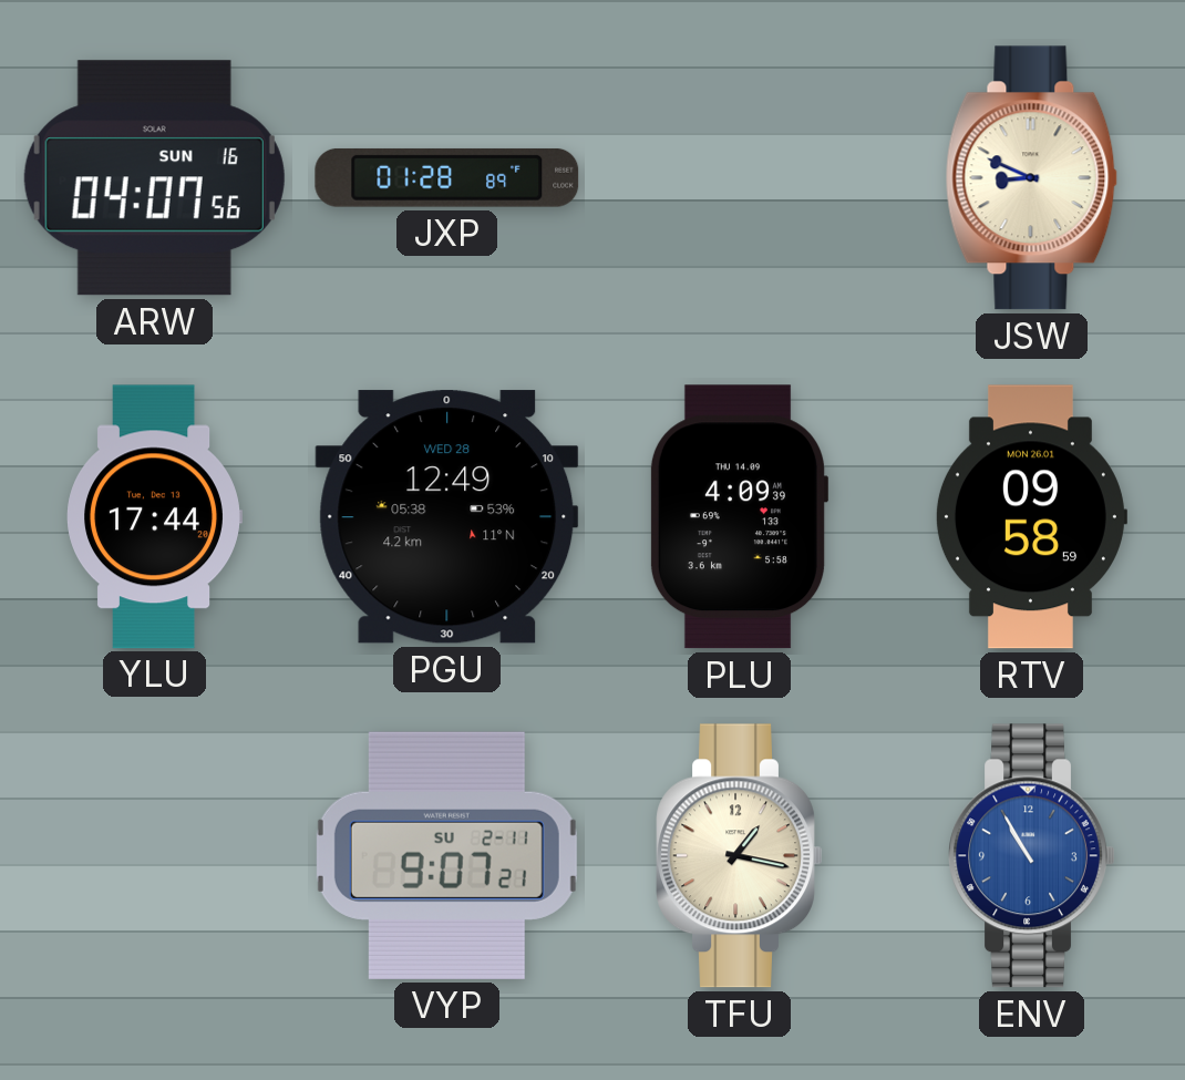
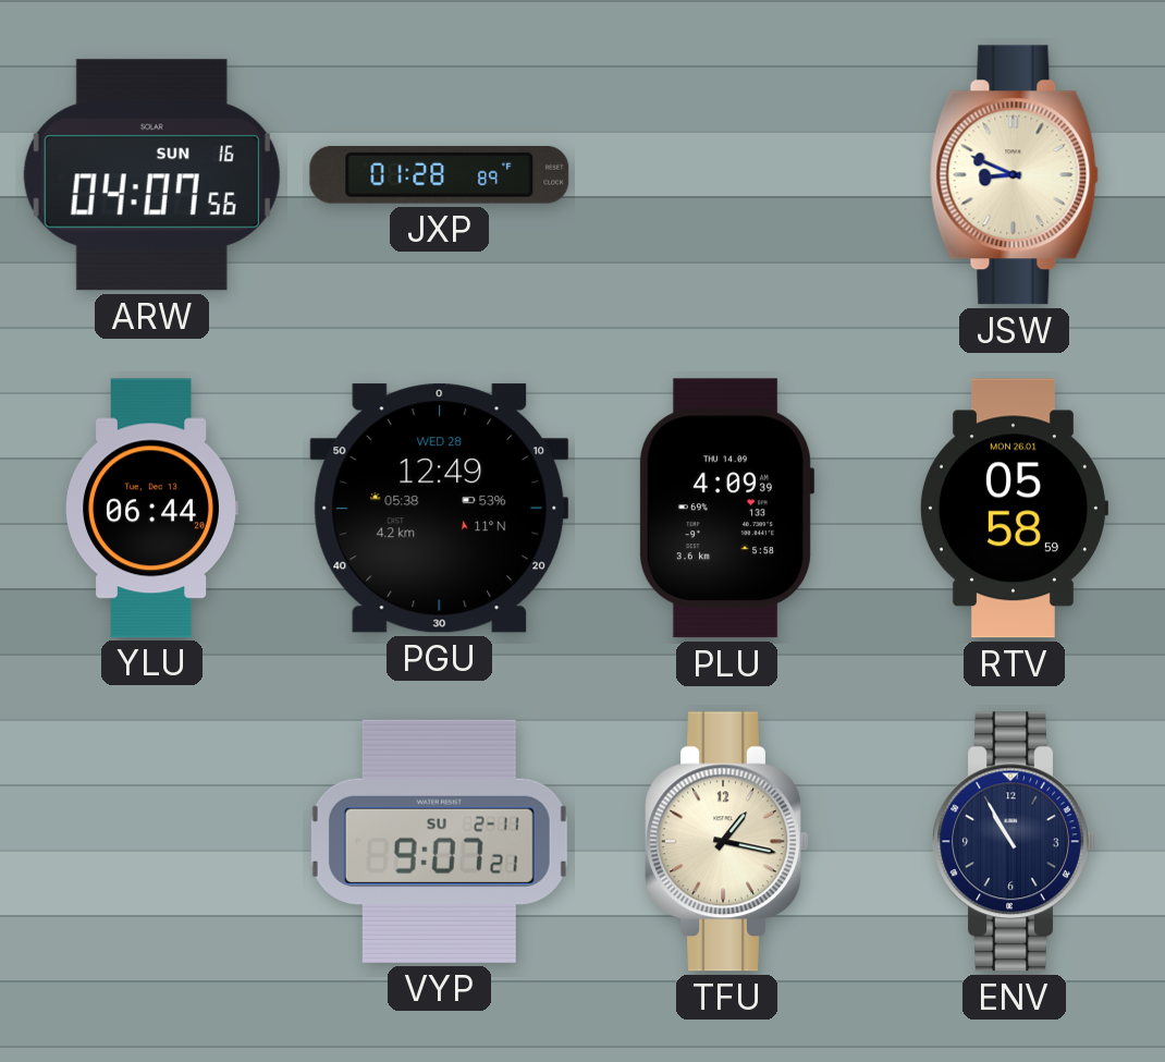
YLU: 17:44 -> 06:44
RTV: 09:58 -> 05:58
ENV dial: blue -> navy
